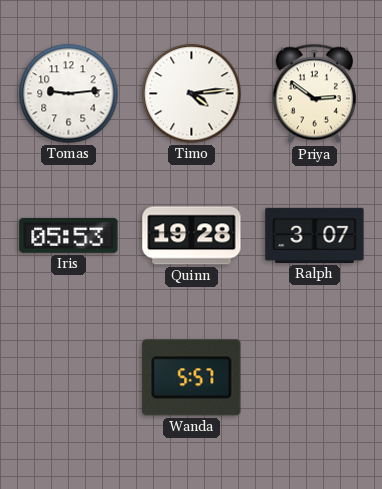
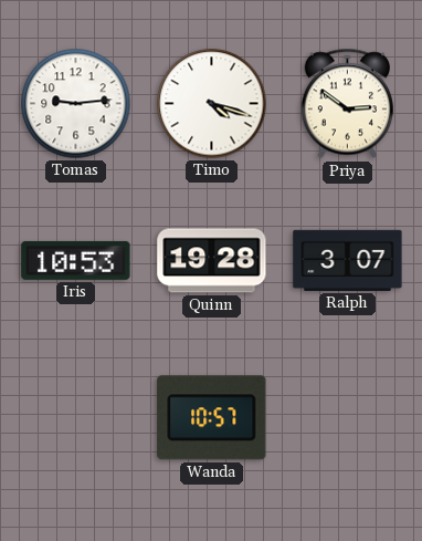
Timo: 4:14 -> 4:18
Iris: 05:53 -> 10:53
Wanda: 5:57 -> 10:57
